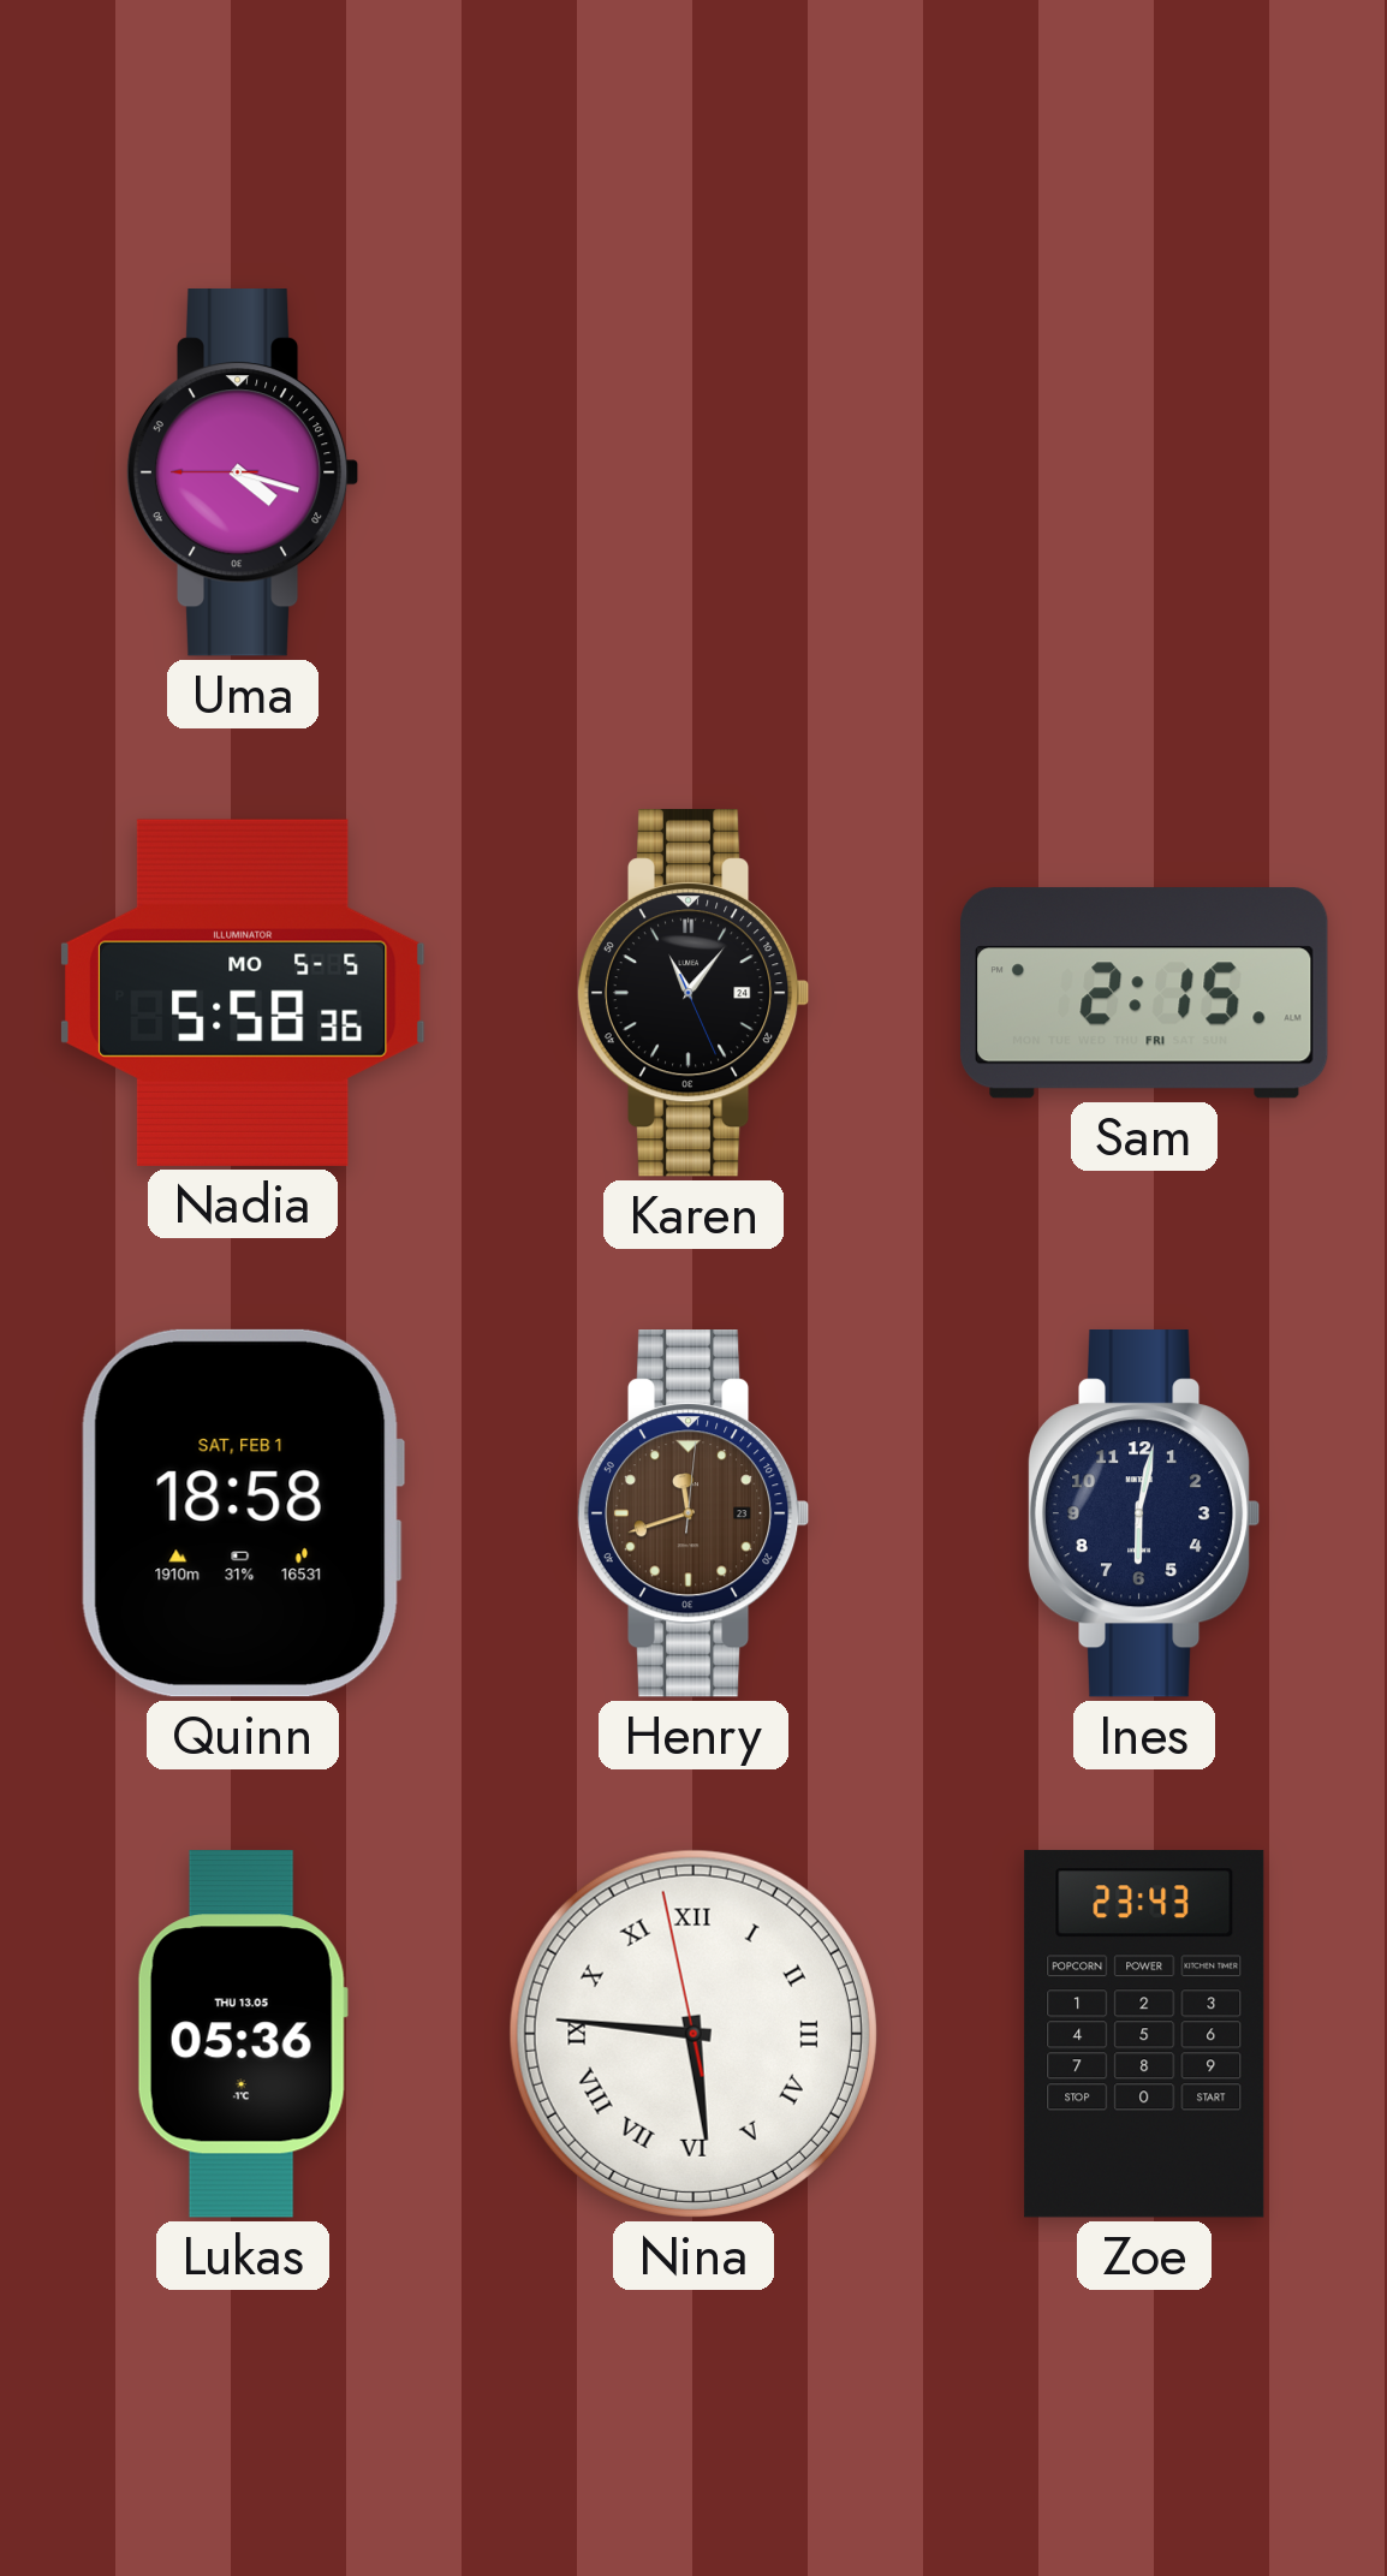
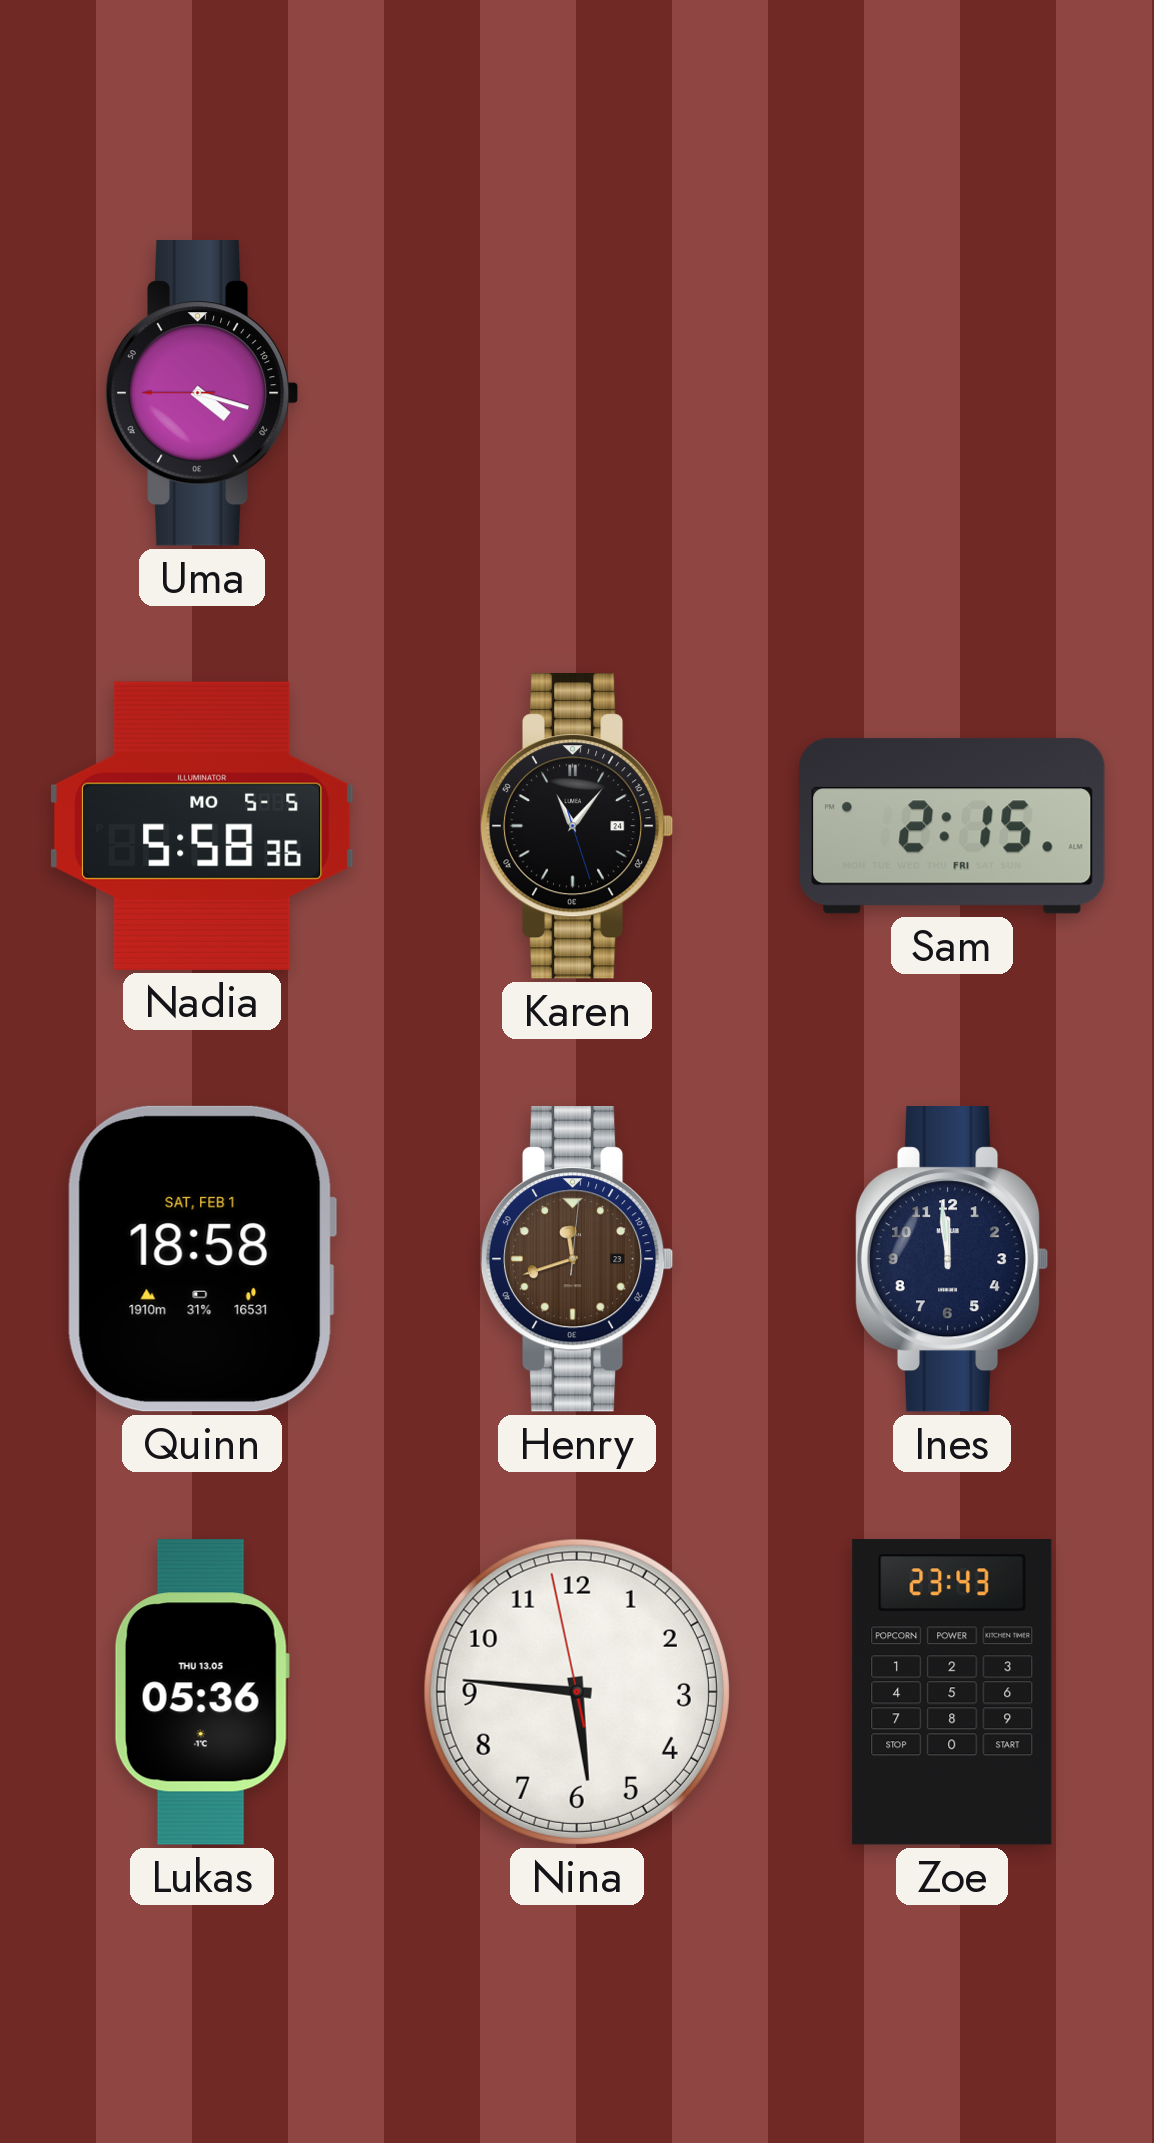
Karen: 11:06:26 -> 11:06:27
Ines: 6:02 -> 11:59
Nina numerals: Roman -> Arabic
